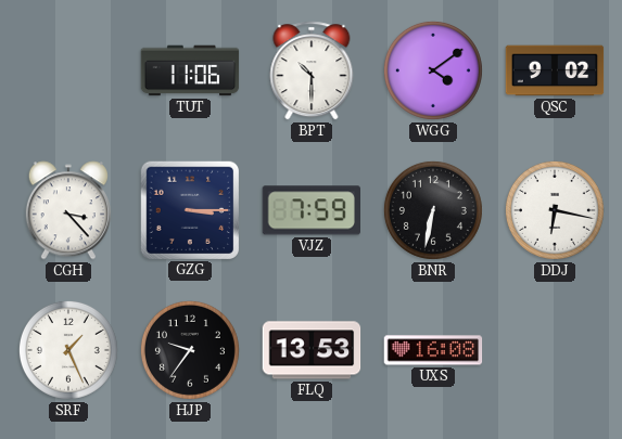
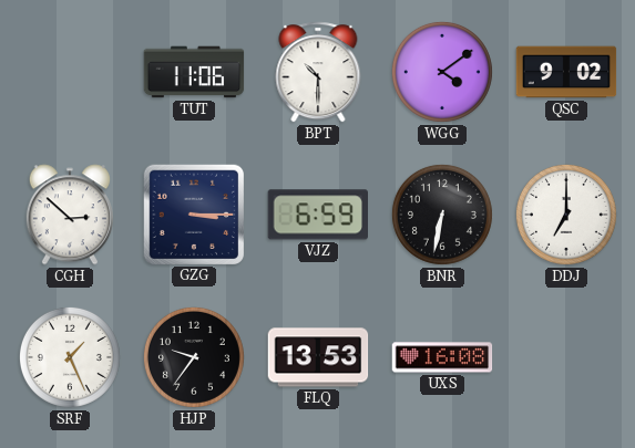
CGH: 3:23 -> 2:52
VJZ: 7:59 -> 6:59
DDJ: 6:17 -> 7:00
